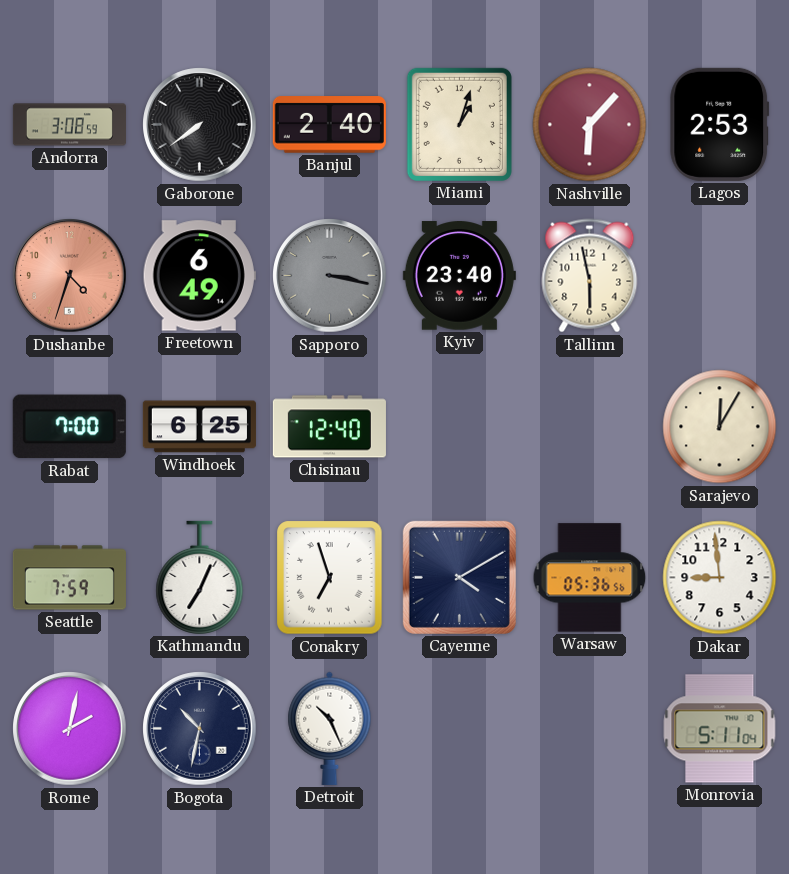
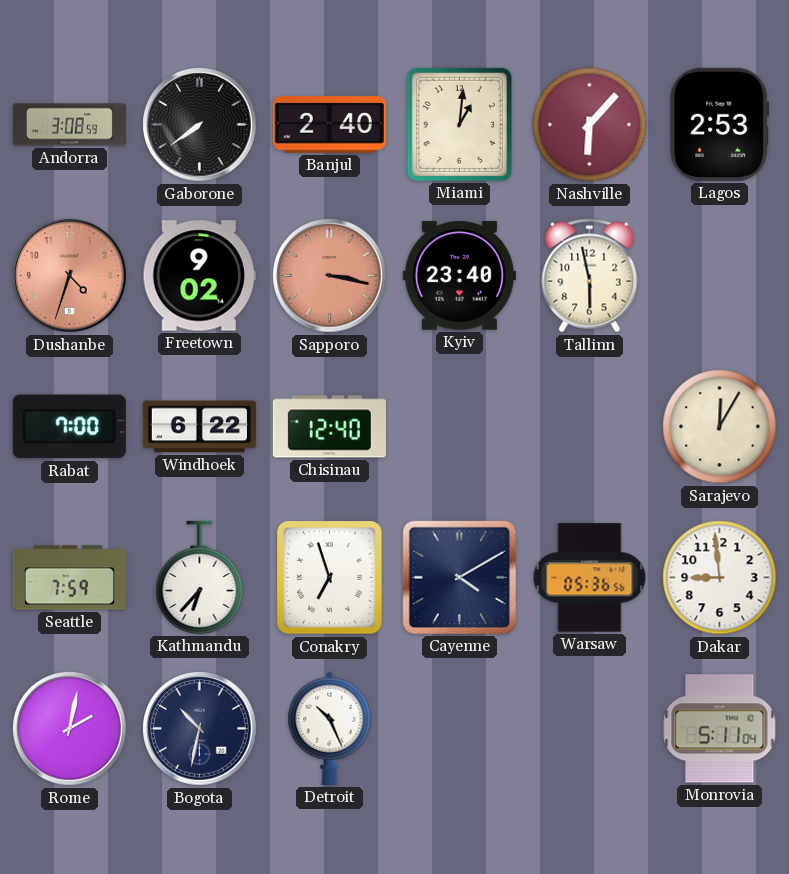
Miami: 1:03 -> 1:01
Freetown: 6:49 -> 9:02
Sapporo dial: grey -> salmon
Windhoek: 6:25 -> 6:22
Kathmandu: 7:04 -> 6:37
